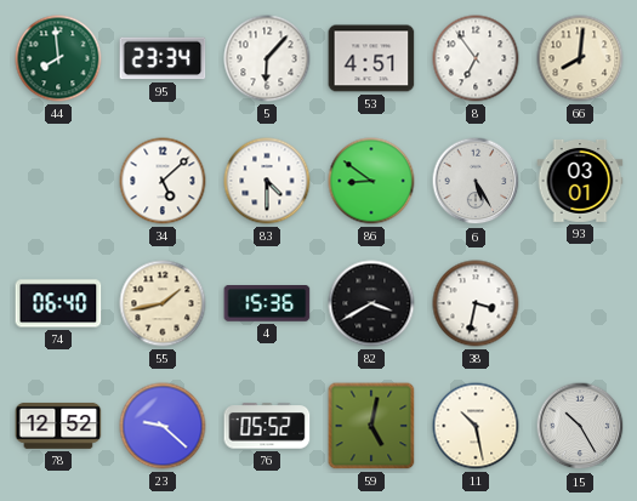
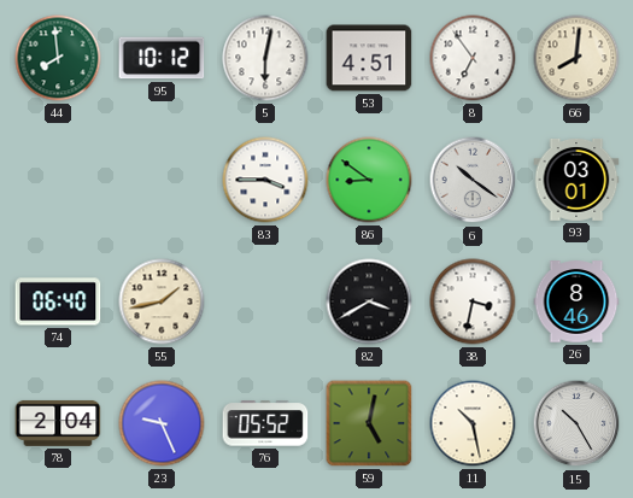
95: 23:34 -> 10:12
5: 6:07 -> 6:02
34: 5:08 -> none
83: 4:30 -> 3:45
6: 5:25 -> 10:21
4: 15:36 -> none
26: none -> 8:46
78: 12:52 -> 2:04
23: 9:22 -> 9:26
